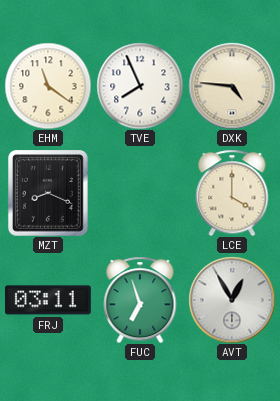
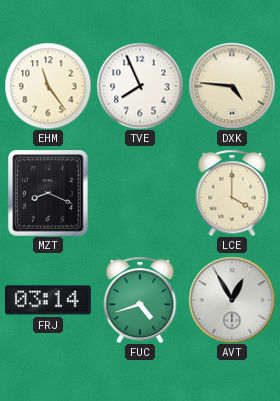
EHM: 11:21 -> 11:24
FRJ: 03:11 -> 03:14
FUC: 6:57 -> 4:42
